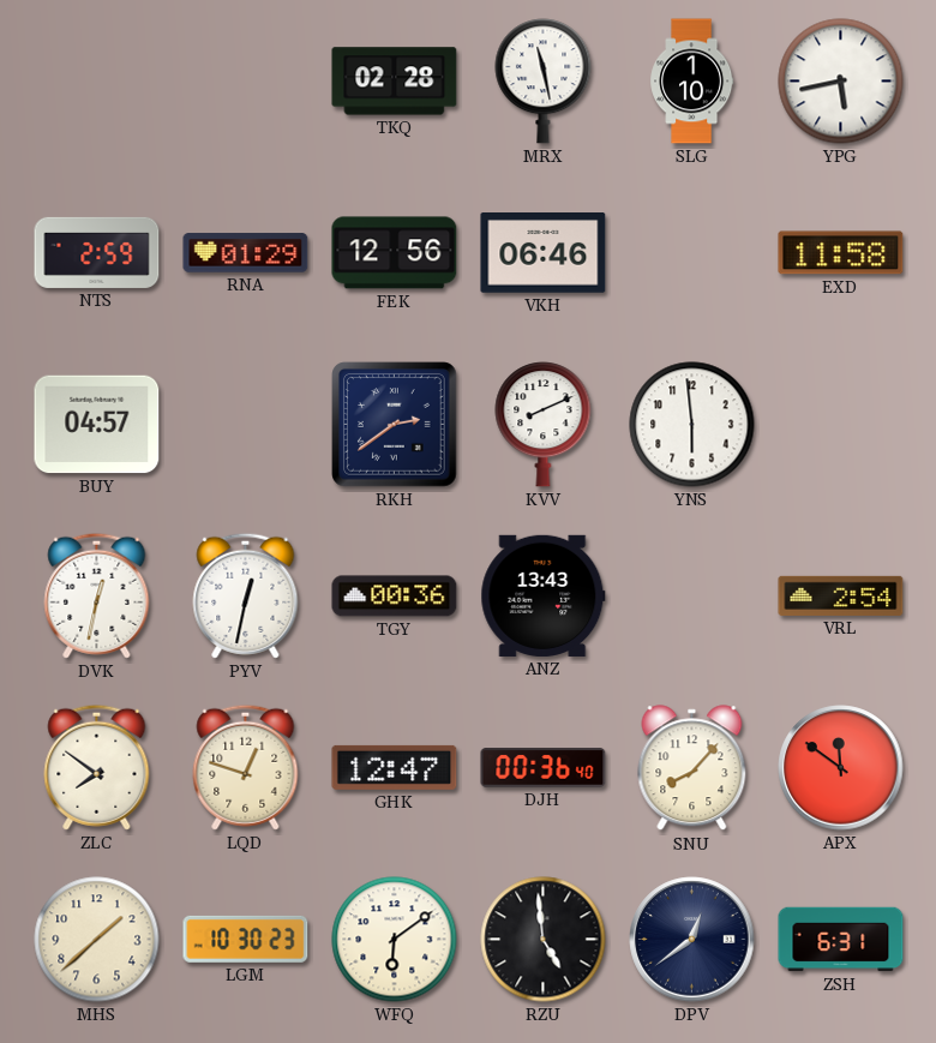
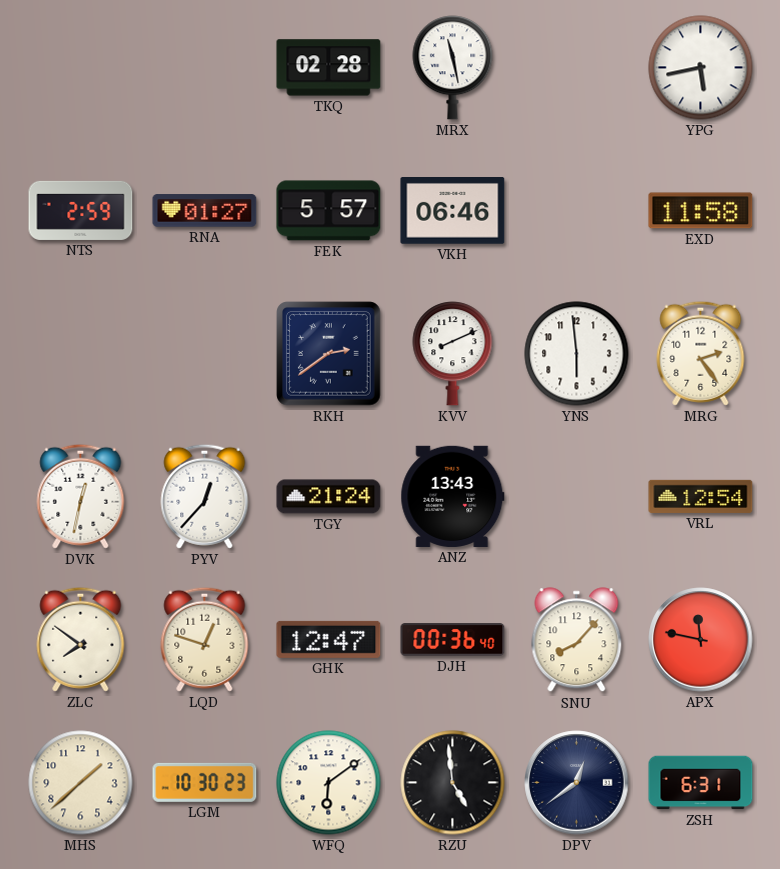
SLG: 1:10 -> none
RNA: 01:29 -> 01:27
FEK: 12:56 -> 5:57
BUY: 04:57 -> none
MRG: none -> 2:24
PYV: 12:32 -> 12:37
TGY: 00:36 -> 21:24
VRL: 2:54 -> 12:54
APX: 11:51 -> 11:47
